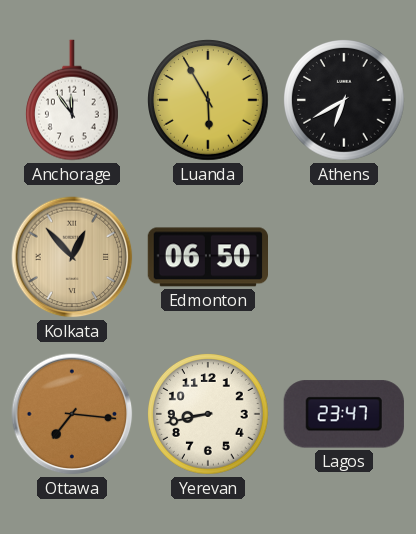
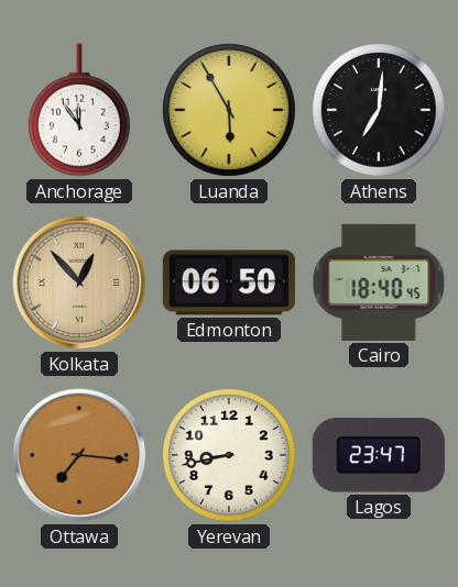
Athens: 6:40 -> 7:01
Cairo: none -> 18:40
